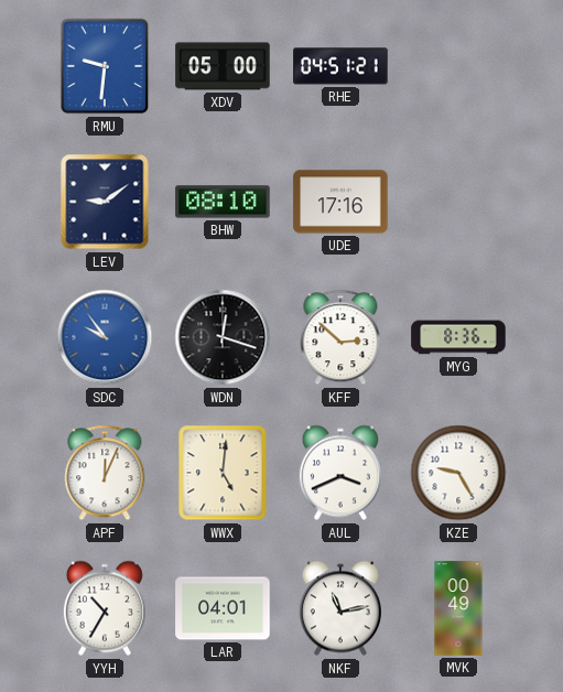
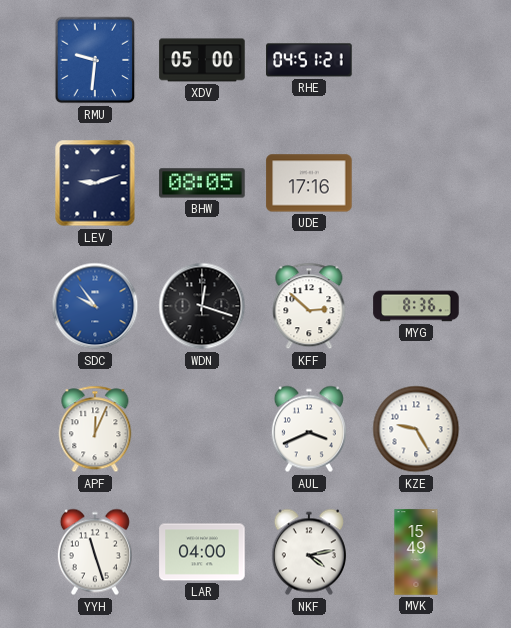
LEV: 9:09 -> 9:12
BHW: 08:10 -> 08:05
WWX: 5:01 -> none
YYH: 10:35 -> 11:27
LAR: 04:01 -> 04:00
NKF: 11:13 -> 4:13
MVK: 00:49 -> 15:49
